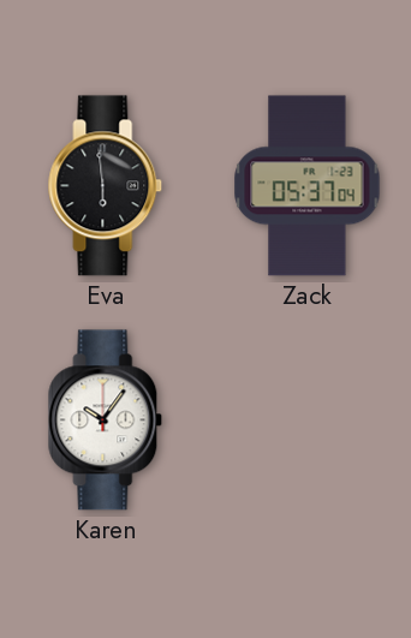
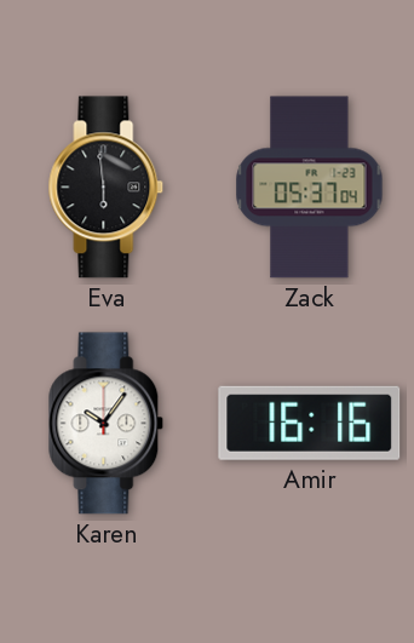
Amir: none -> 16:16
